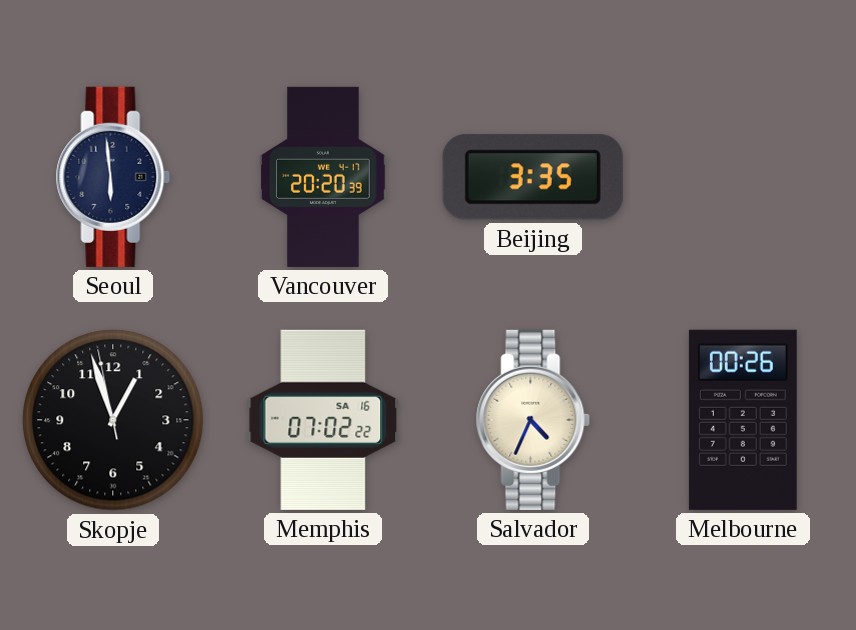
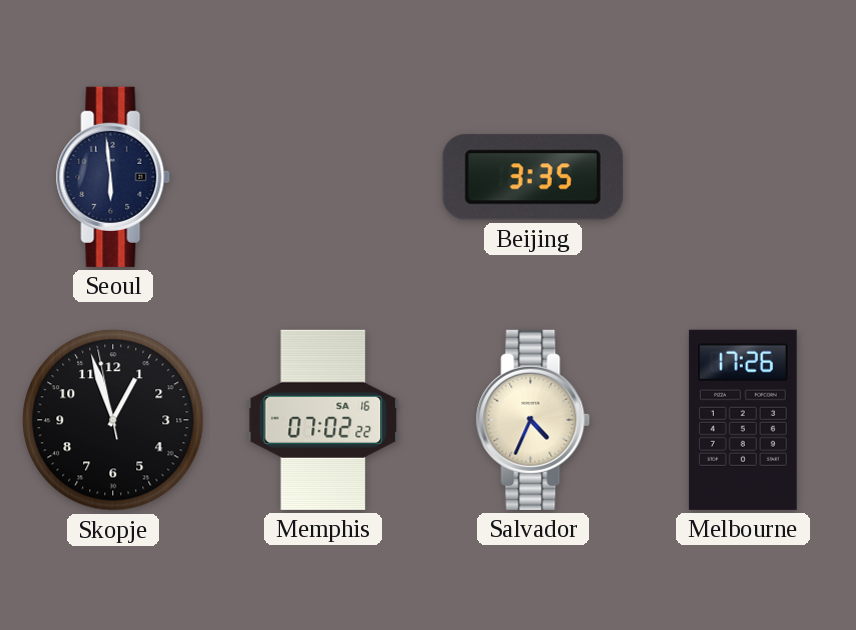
Vancouver: 20:20 -> none
Melbourne: 00:26 -> 17:26
